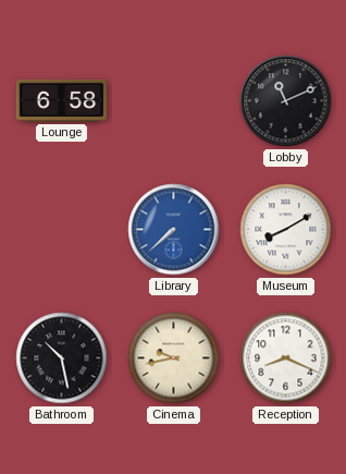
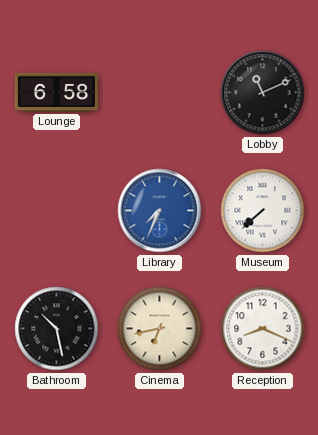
Library: 7:38 -> 7:34
Museum: 8:10 -> 7:38
Cinema: 9:43 -> 6:43
